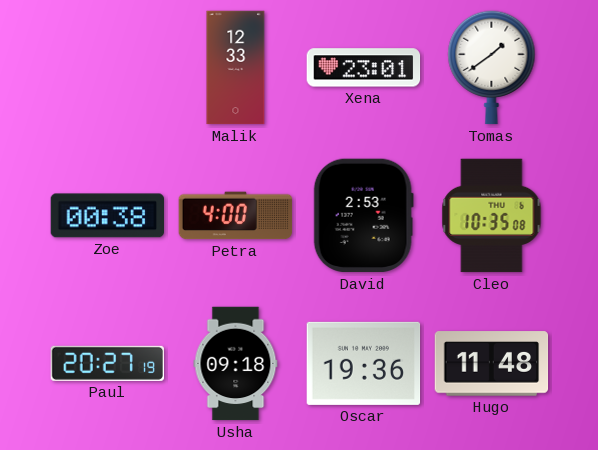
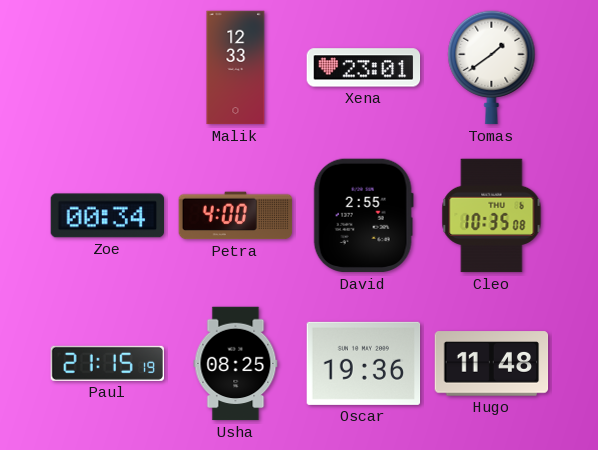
Zoe: 00:38 -> 00:34
David: 2:53 -> 2:55
Paul: 20:27 -> 21:15
Usha: 09:18 -> 08:25
